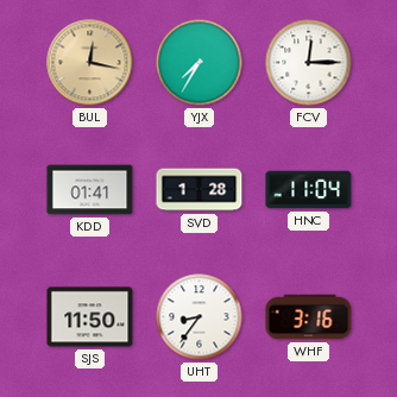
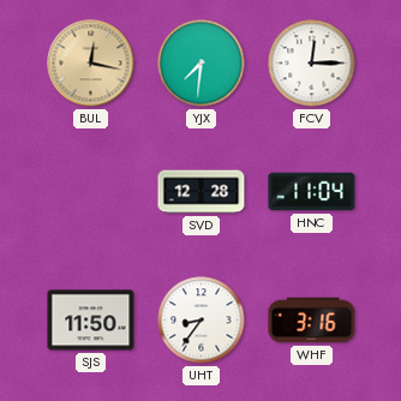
YJX: 7:35 -> 7:31
KDD: 01:41 -> none
SVD: 1:28 -> 12:28
